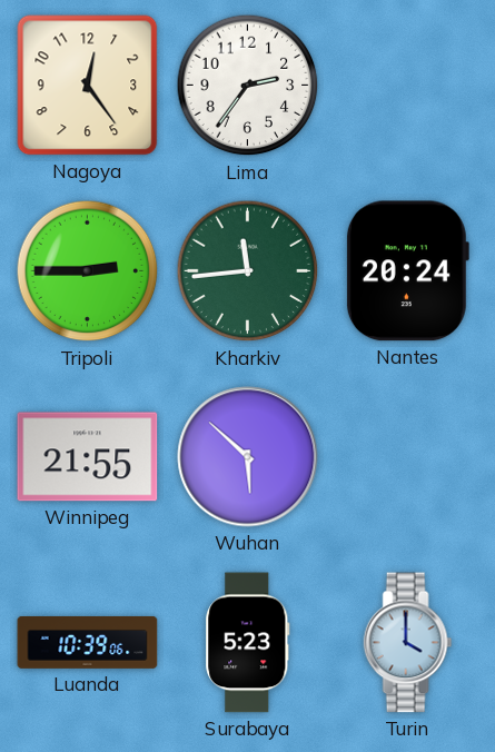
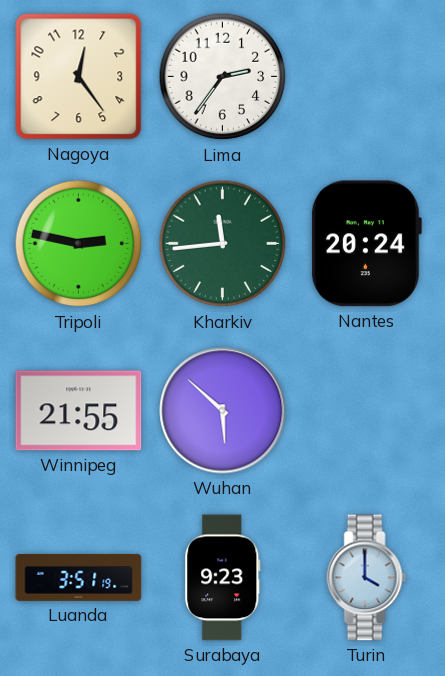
Tripoli: 2:45 -> 2:47
Luanda: 10:39 -> 3:51
Surabaya: 5:23 -> 9:23
